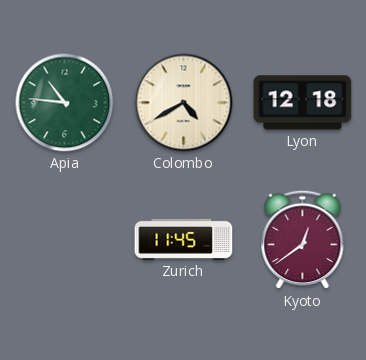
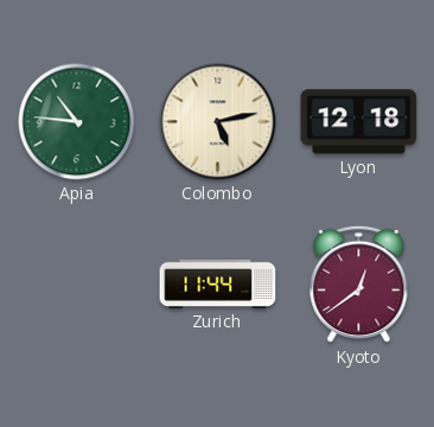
Colombo: 4:40 -> 5:13
Zurich: 11:45 -> 11:44
